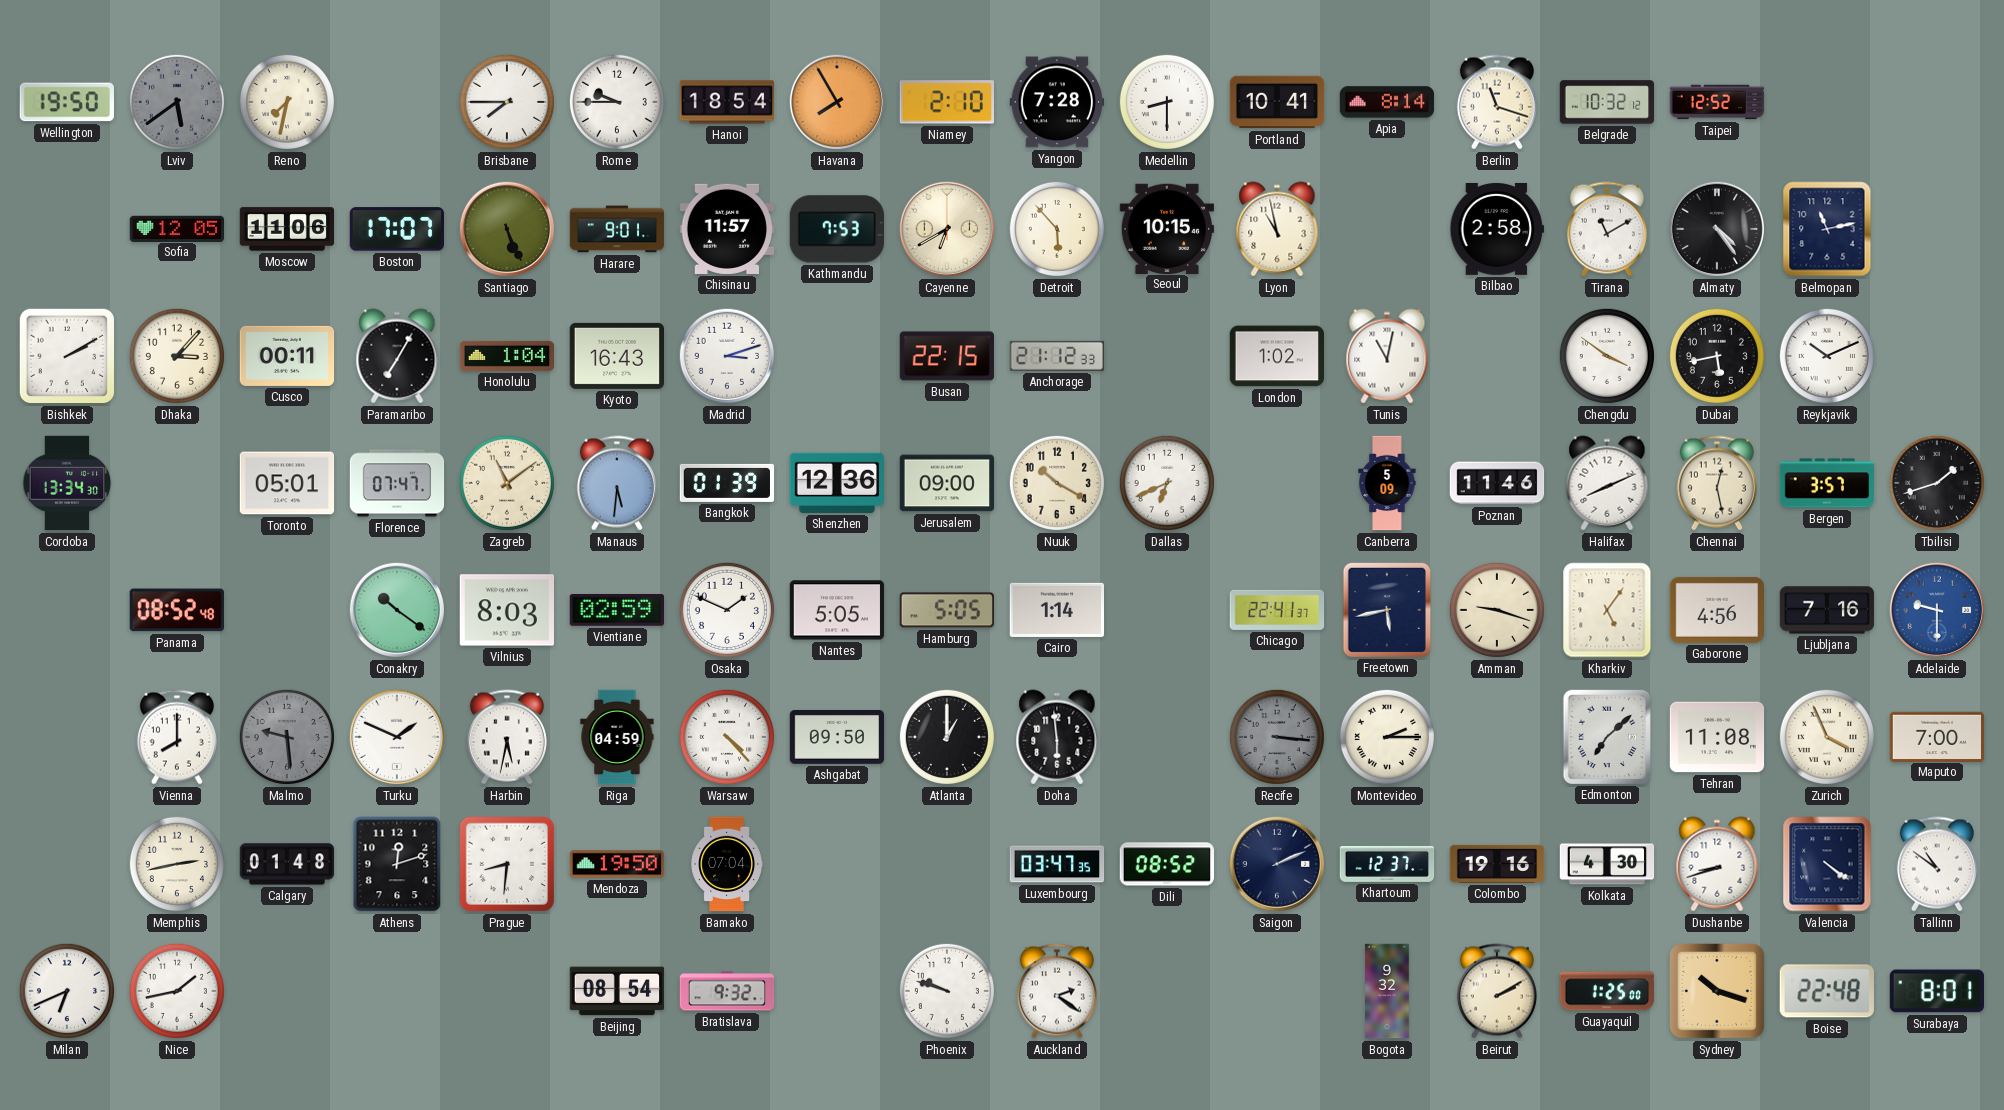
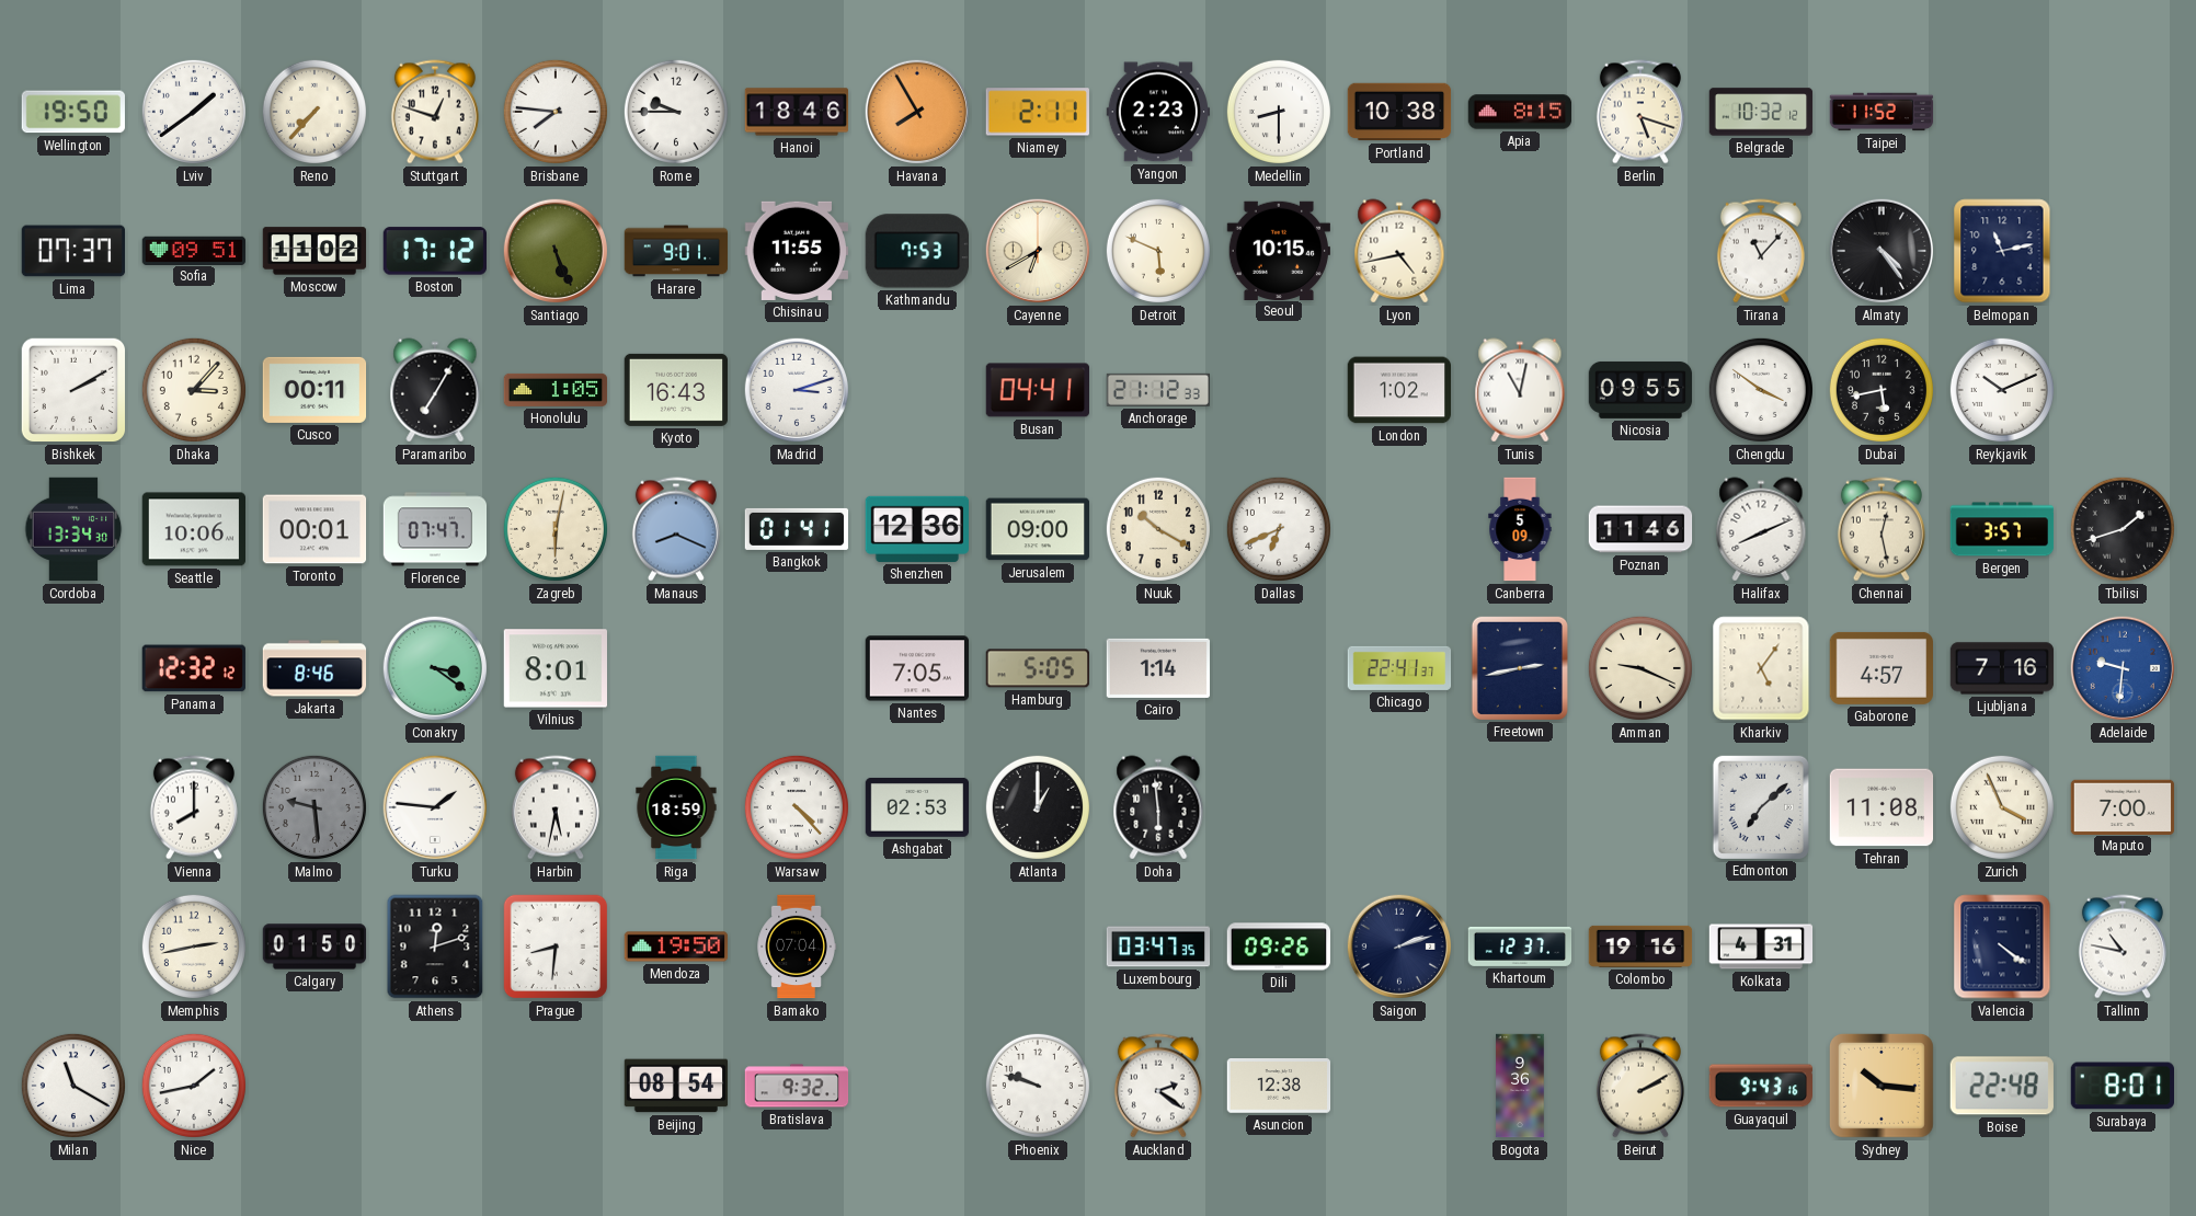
Lviv: 5:39 -> 1:39
Lviv dial: grey -> white
Reno: 7:32 -> 7:37
Stuttgart: none -> 12:48
Brisbane: 7:45 -> 7:46
Hanoi: 18:54 -> 18:46
Niamey: 2:10 -> 2:11
Yangon: 7:28 -> 2:23
Portland: 10:41 -> 10:38
Apia: 8:14 -> 8:15
Berlin: 11:18 -> 5:18
Taipei: 12:52 -> 11:52
Lima: none -> 07:37
Sofia: 12:05 -> 09:51
Moscow: 11:06 -> 11:02
Boston: 17:07 -> 17:12
Chisinau: 11:57 -> 11:55
Detroit: 5:53 -> 5:49
Lyon: 10:58 -> 4:43
Bilbao: 2:58 -> none
Tirana: 11:10 -> 11:07
Honolulu: 1:04 -> 1:05
Busan: 22:15 -> 04:41
Nicosia: none -> 09:55
Seattle: none -> 10:06
Toronto: 05:01 -> 00:01
Zagreb: 11:09 -> 6:02
Manaus: 5:31 -> 8:19
Bangkok: 01:39 -> 01:41
Panama: 08:52 -> 12:32
Jakarta: none -> 8:46
Conakry: 10:21 -> 3:21
Vilnius: 8:03 -> 8:01
Vientiane: 02:59 -> none
Osaka: 1:49 -> none
Nantes: 5:05 -> 7:05
Freetown: 5:43 -> 2:43
Amman: 9:18 -> 9:19
Gaborone: 4:56 -> 4:57
Adelaide: 9:30 -> 9:31
Turku: 1:49 -> 1:46
Riga: 04:59 -> 18:59
Ashgabat: 09:50 -> 02:53
Recife: 3:16 -> none
Montevideo: 2:15 -> none
Calgary: 01:48 -> 01:50
Dili: 08:52 -> 09:26
Saigon: 2:11 -> 2:12
Kolkata: 4:30 -> 4:31
Dushanbe: 8:42 -> none
Tallinn: 10:51 -> 10:47
Milan: 6:41 -> 11:20
Asuncion: none -> 12:38
Bogota: 9:32 -> 9:36
Guayaquil: 1:25 -> 9:43
Sydney: 10:18 -> 10:16
